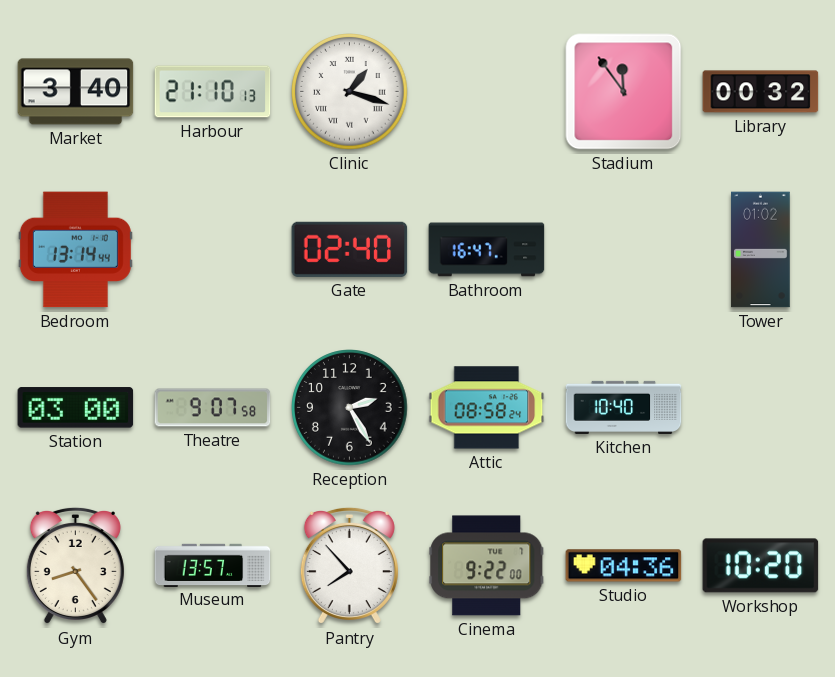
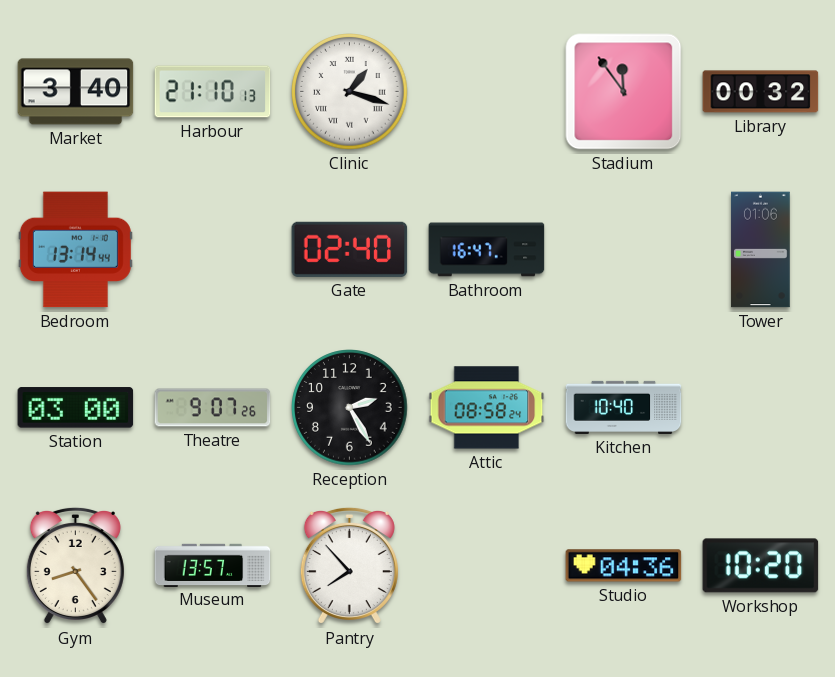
Tower: 01:02 -> 01:06
Theatre: 9:07:58 -> 9:07:26
Cinema: 9:22 -> none
